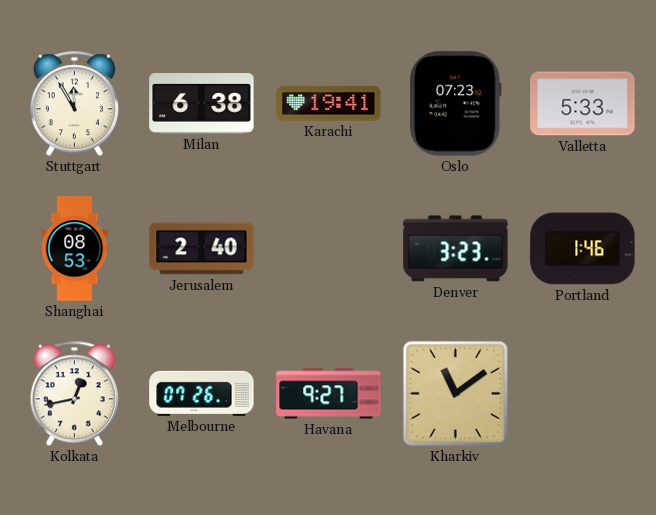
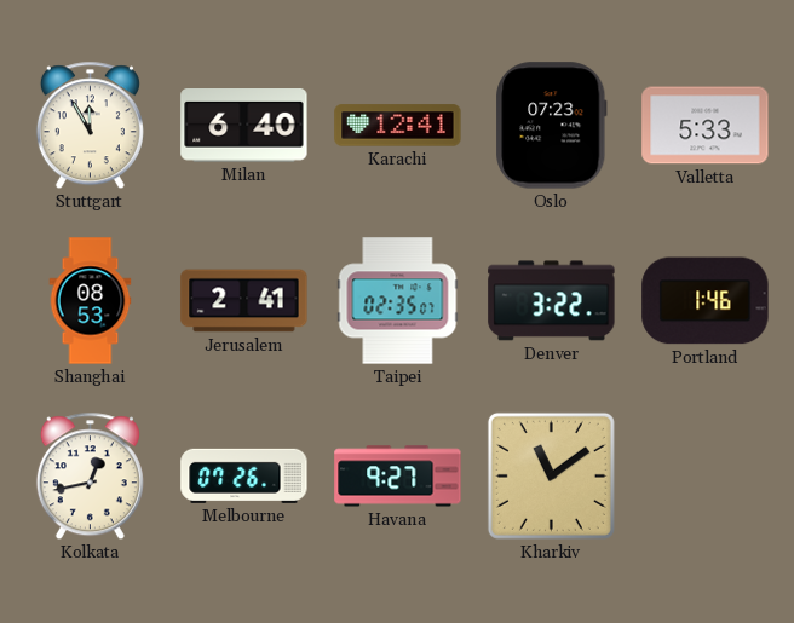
Milan: 6:38 -> 6:40
Karachi: 19:41 -> 12:41
Jerusalem: 2:40 -> 2:41
Taipei: none -> 02:35
Denver: 3:23 -> 3:22
